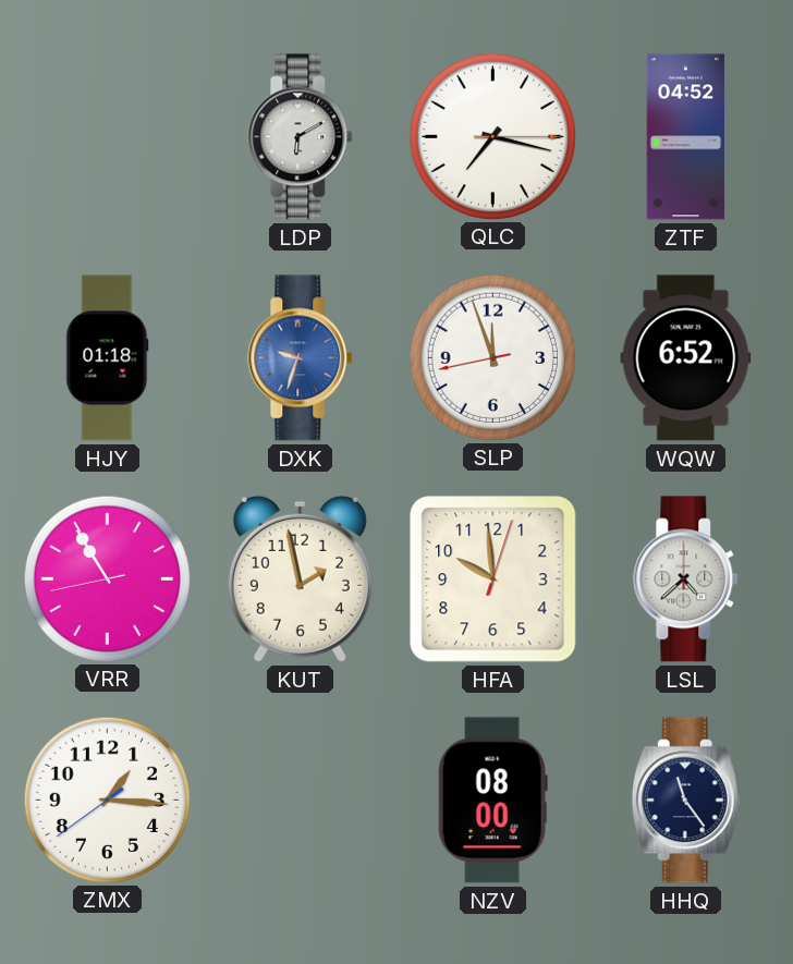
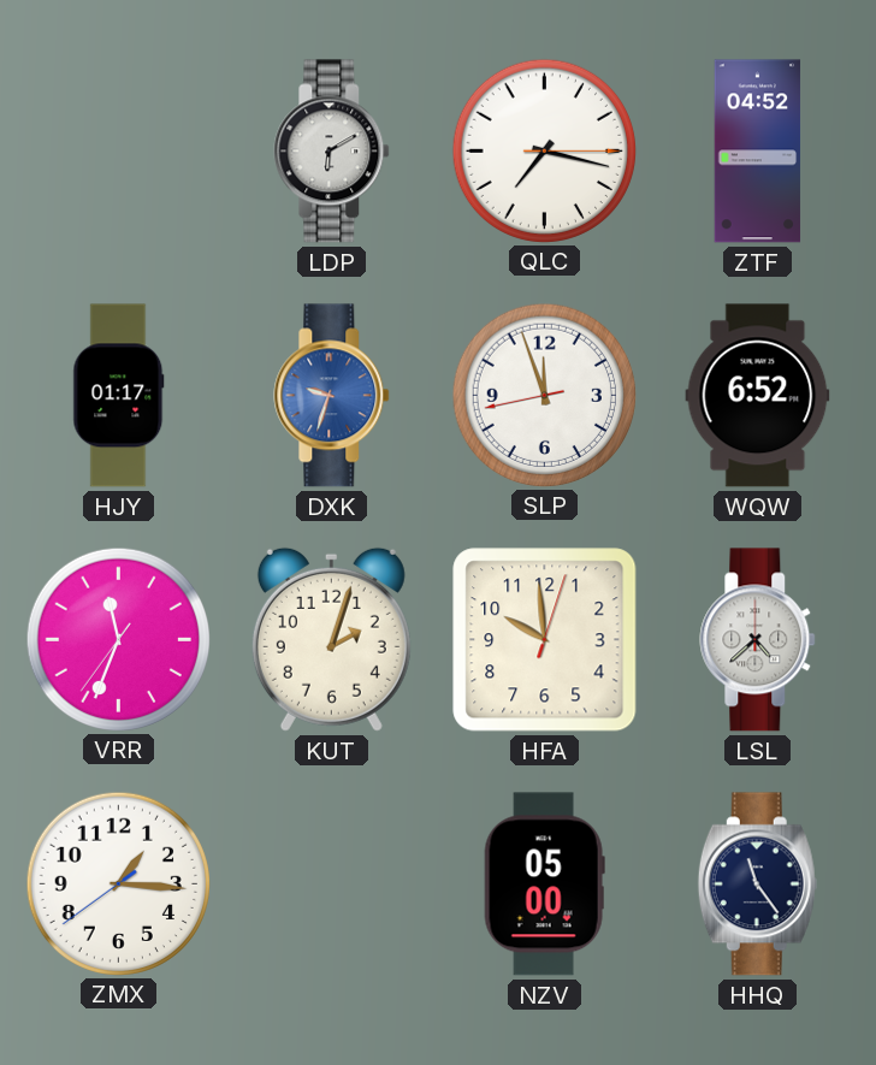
HJY: 01:18 -> 01:17
VRR: 10:54 -> 11:33
KUT: 1:58 -> 2:03
NZV: 08:00 -> 05:00
